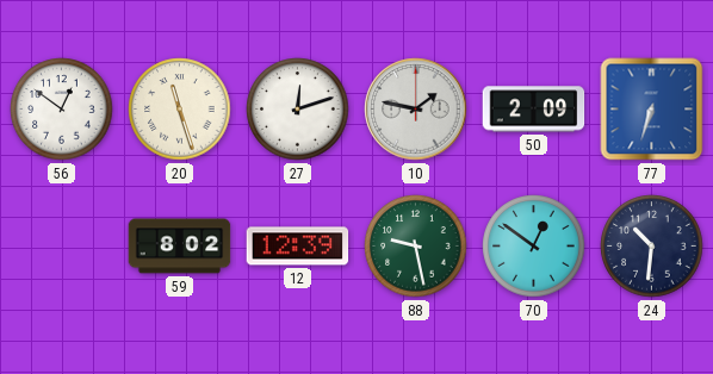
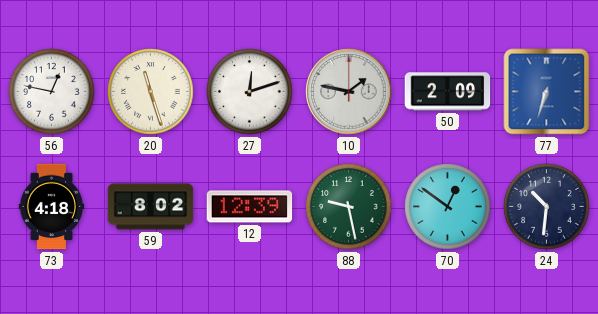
56: 12:51 -> 12:47
73: none -> 4:18
